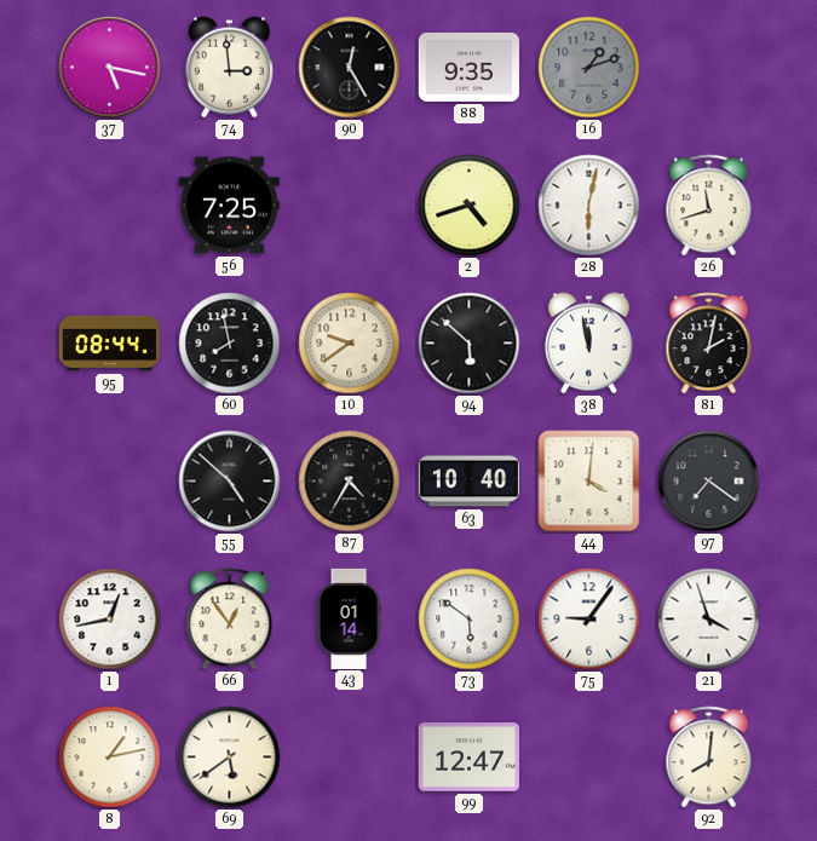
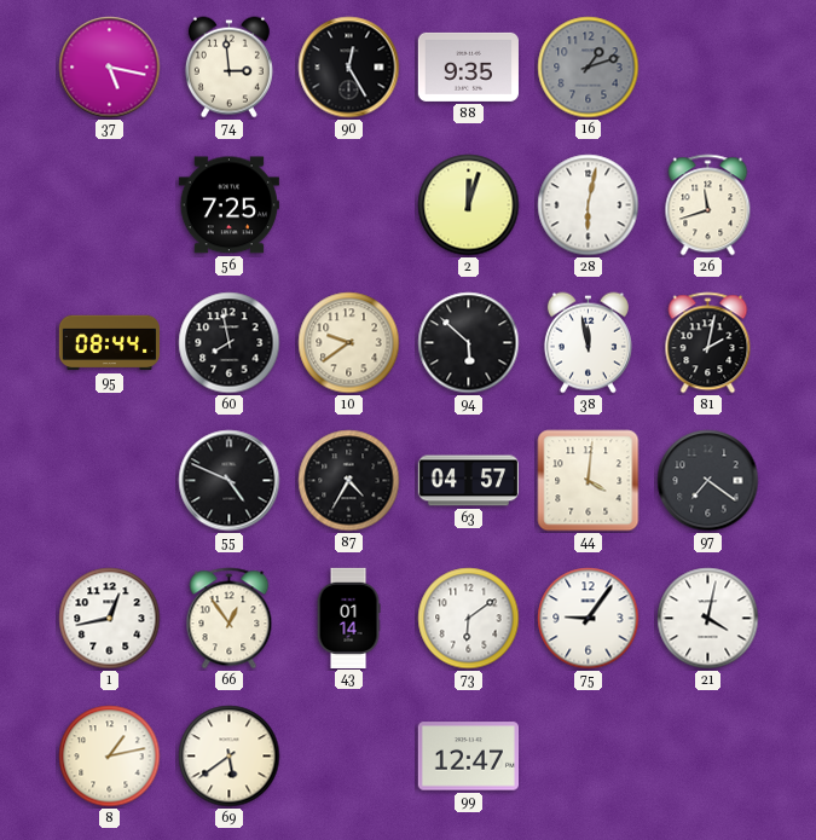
2: 4:42 -> 12:03
55: 4:52 -> 4:49
63: 10:40 -> 04:57
73: 5:51 -> 6:09
21: 3:57 -> 4:02
92: 8:01 -> none
